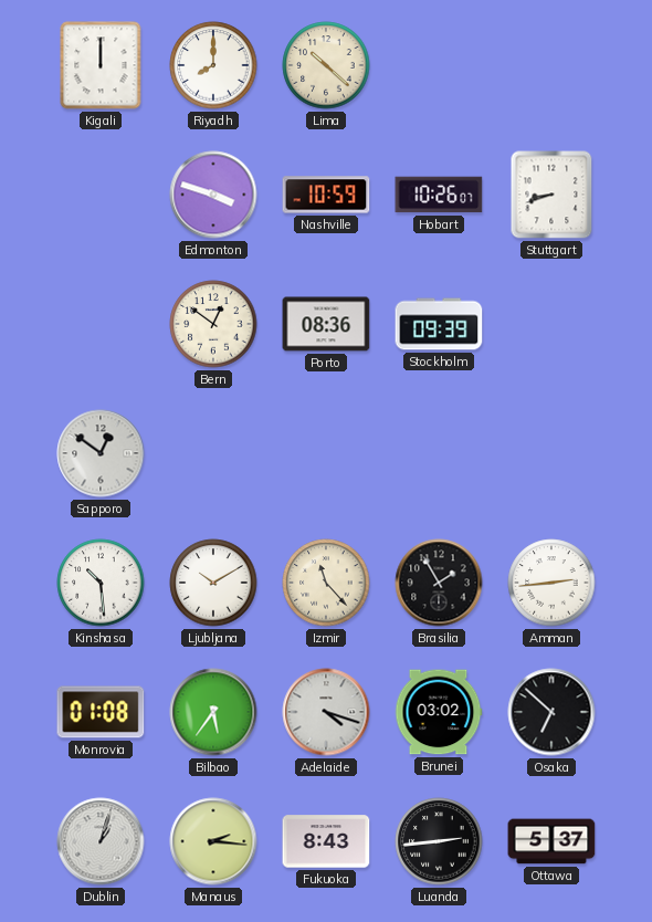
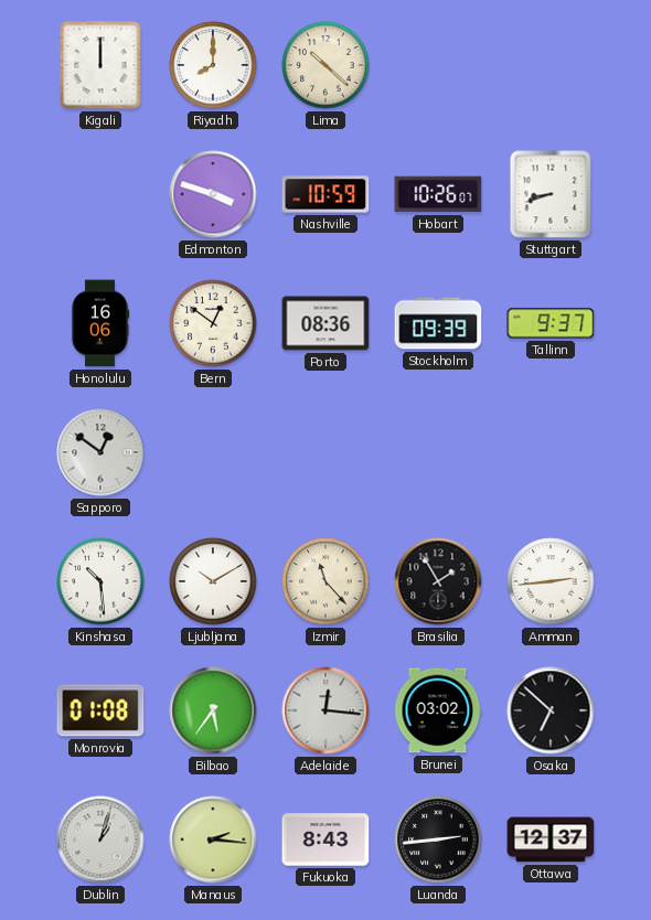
Honolulu: none -> 16:06
Tallinn: none -> 9:37
Adelaide: 4:18 -> 12:16
Ottawa: 5:37 -> 12:37
